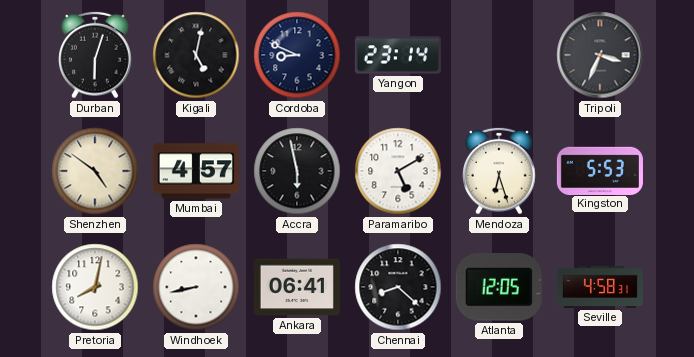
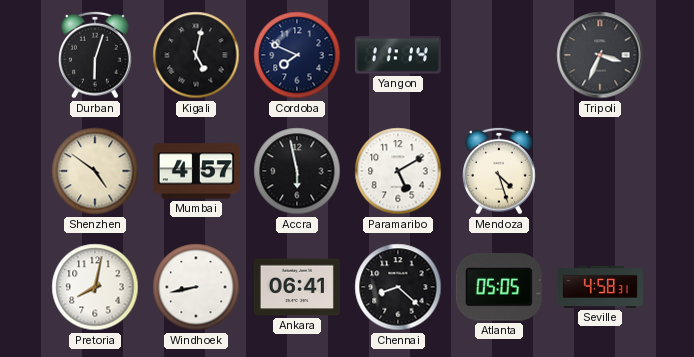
Cordoba: 8:49 -> 7:49
Yangon: 23:14 -> 11:14
Mendoza: 6:27 -> 4:27
Kingston: 5:53 -> none
Atlanta: 12:05 -> 05:05
